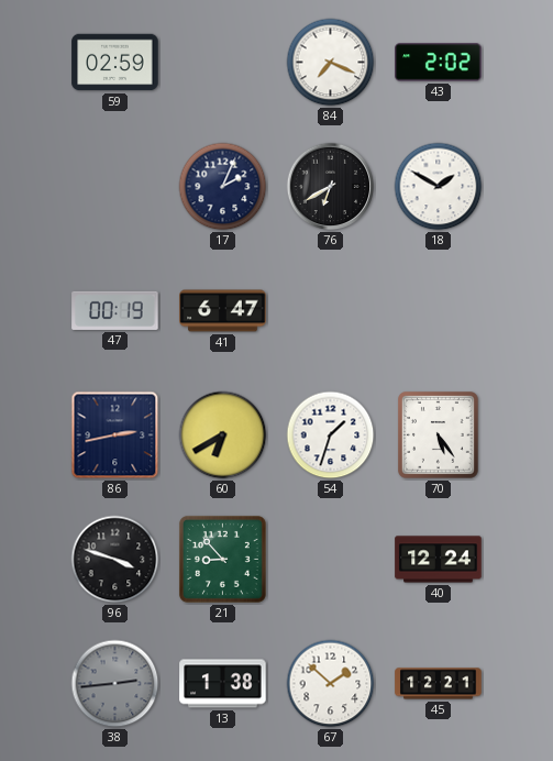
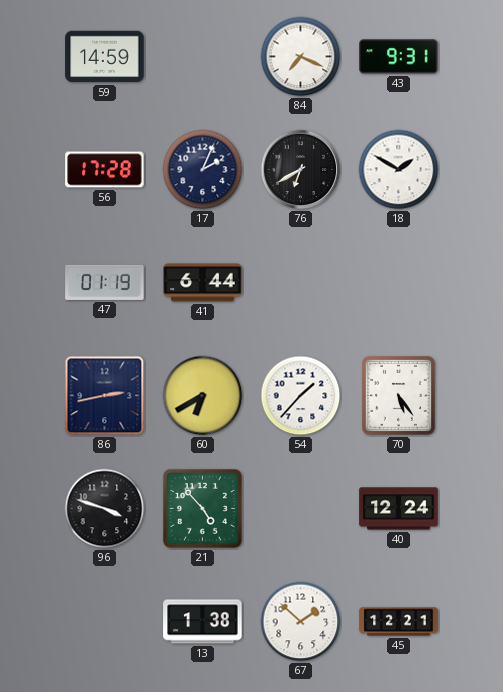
59: 02:59 -> 14:59
43: 2:02 -> 9:31
56: none -> 17:28
47: 00:19 -> 01:19
41: 6:47 -> 6:44
54: 1:33 -> 1:37
21: 8:53 -> 4:53
38: 2:44 -> none
